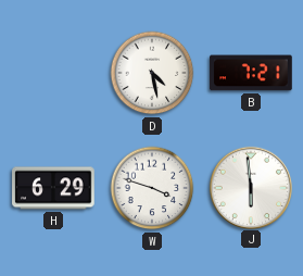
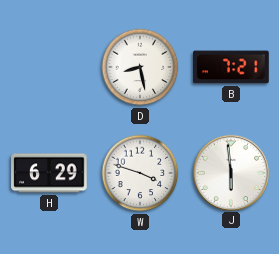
D: 4:28 -> 8:28
